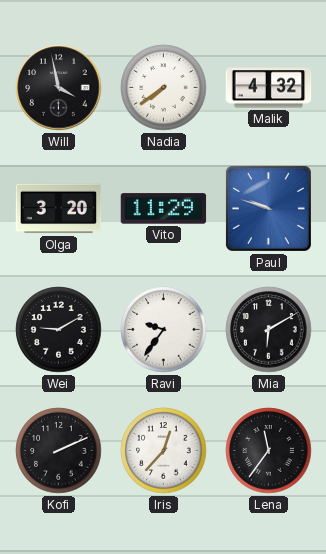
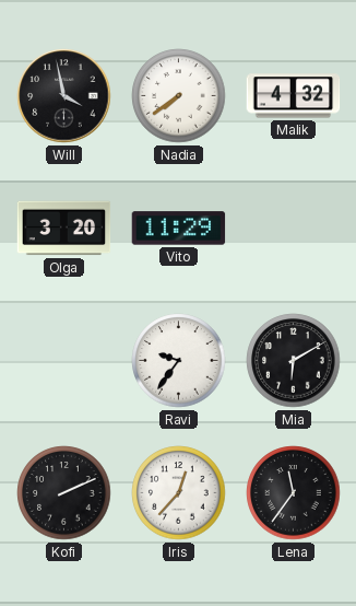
Paul: 9:48 -> none
Wei: 9:10 -> none
